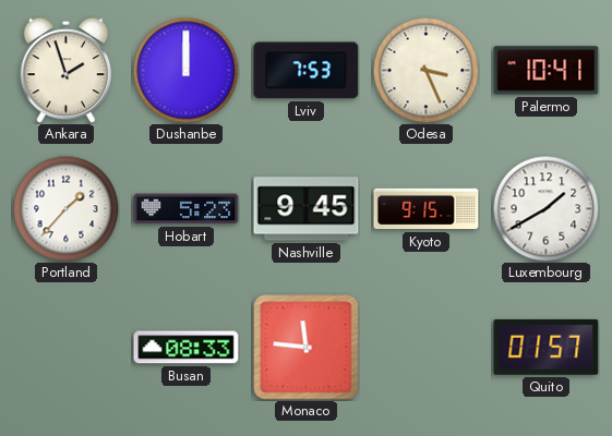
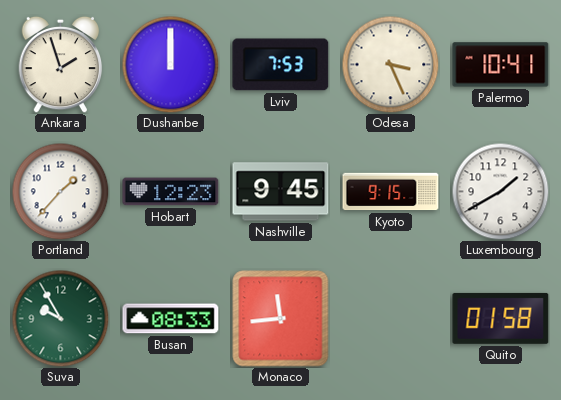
Hobart: 5:23 -> 12:23
Suva: none -> 9:55
Monaco: 11:46 -> 11:44
Quito: 01:57 -> 01:58
